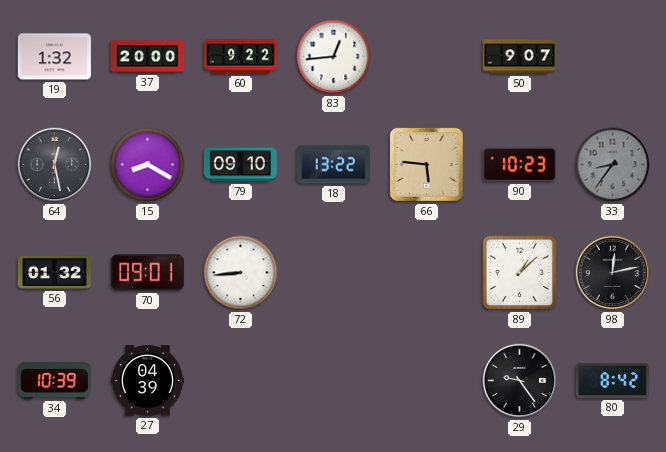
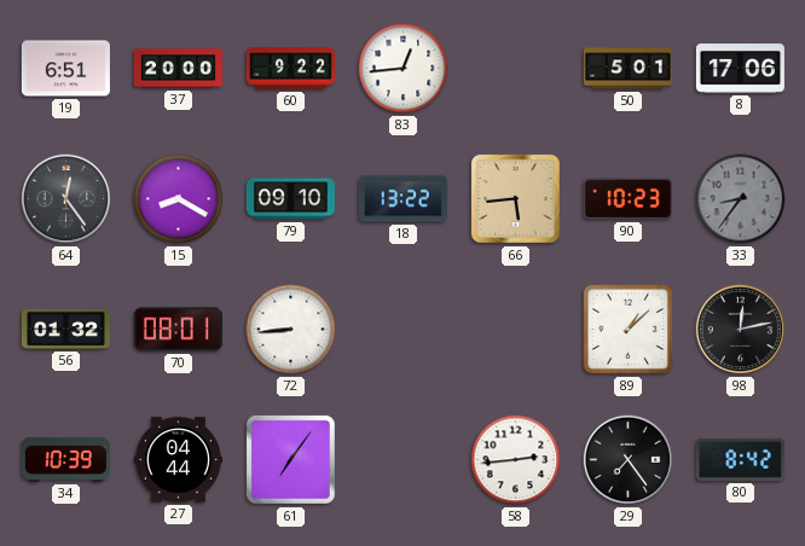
19: 1:32 -> 6:51
50: 9:07 -> 5:01
8: none -> 17:06
64: 12:28 -> 12:24
66: 5:46 -> 5:44
70: 09:01 -> 08:01
27: 04:39 -> 04:44
61: none -> 7:06
58: none -> 2:44
29: 9:24 -> 7:24
